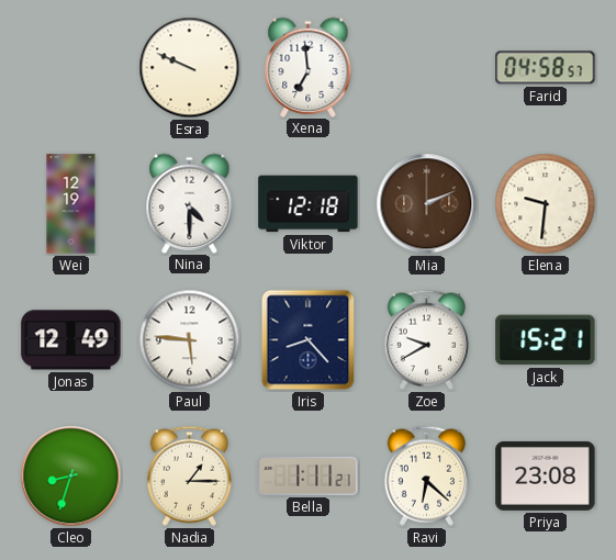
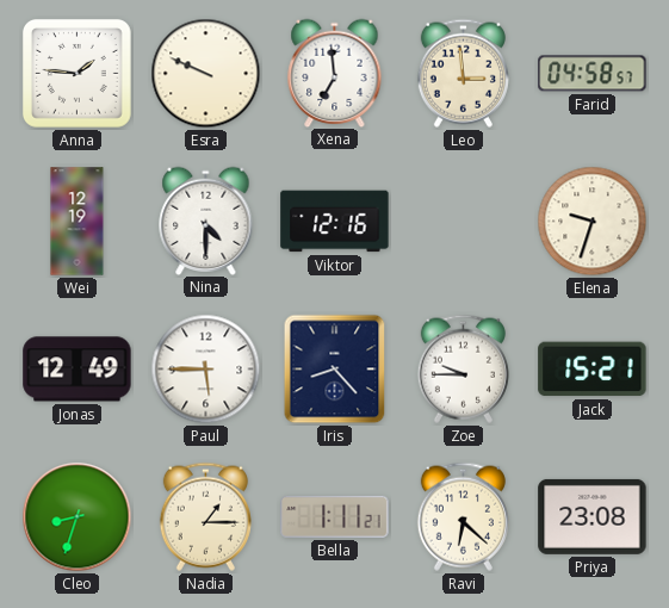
Anna: none -> 1:46
Leo: none -> 2:59
Viktor: 12:18 -> 12:16
Mia: 2:11 -> none
Elena: 9:31 -> 9:33
Paul: 5:46 -> 5:45
Zoe: 9:40 -> 9:45
